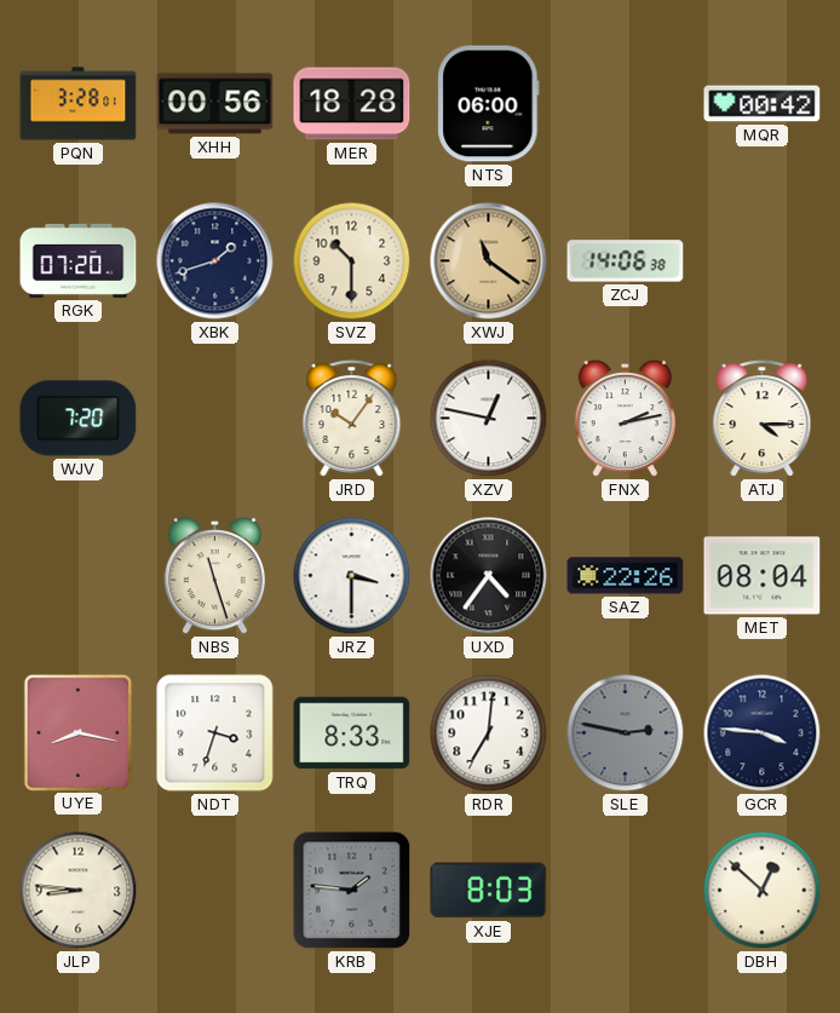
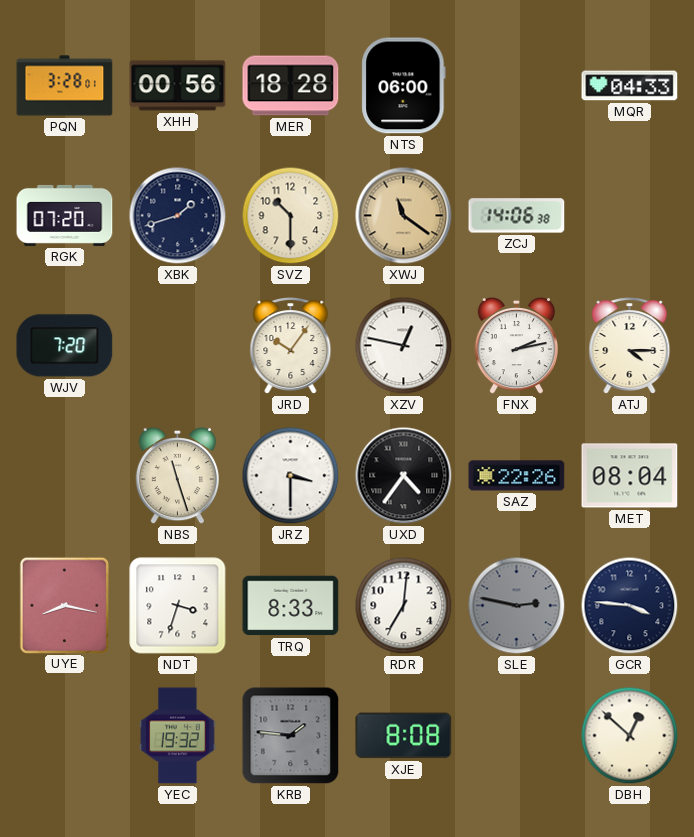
MQR: 00:42 -> 04:33
JLP: 8:46 -> none
YEC: none -> 19:32
XJE: 8:03 -> 8:08
